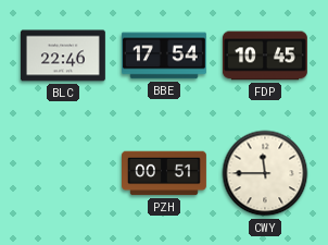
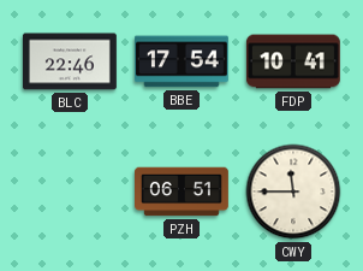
FDP: 10:45 -> 10:41
PZH: 00:51 -> 06:51
